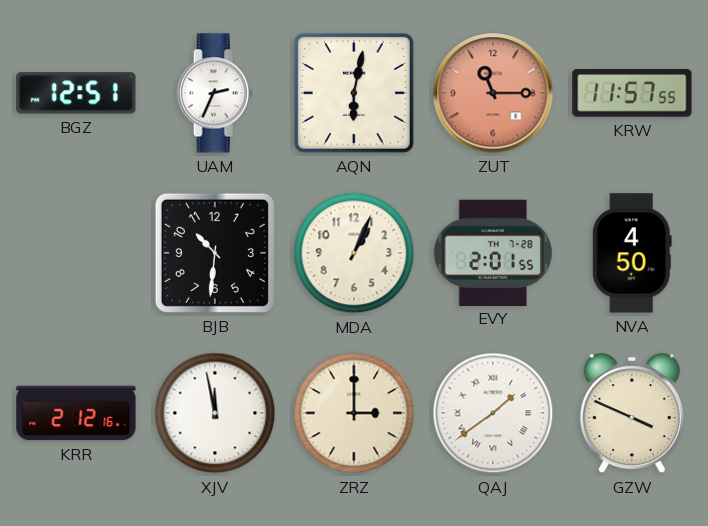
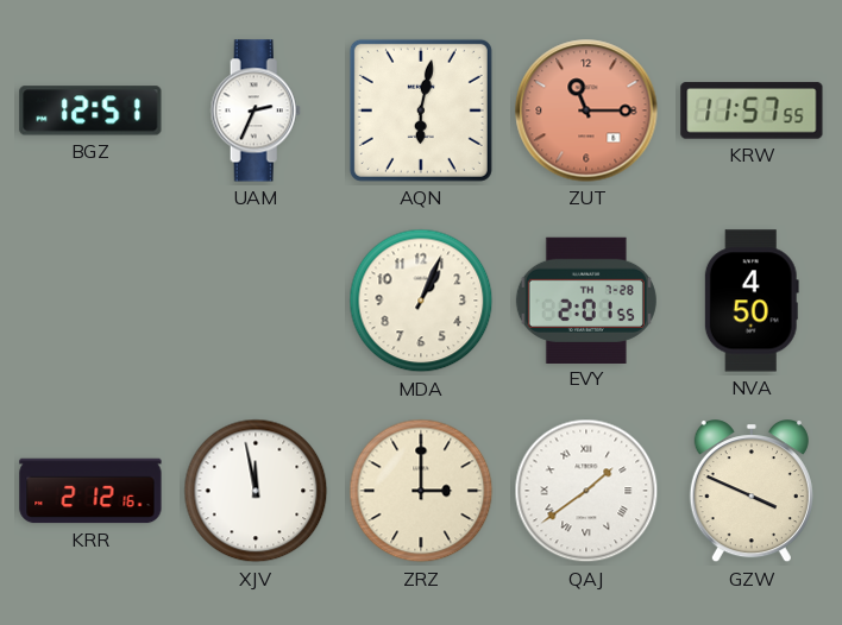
BJB: 10:31 -> none
